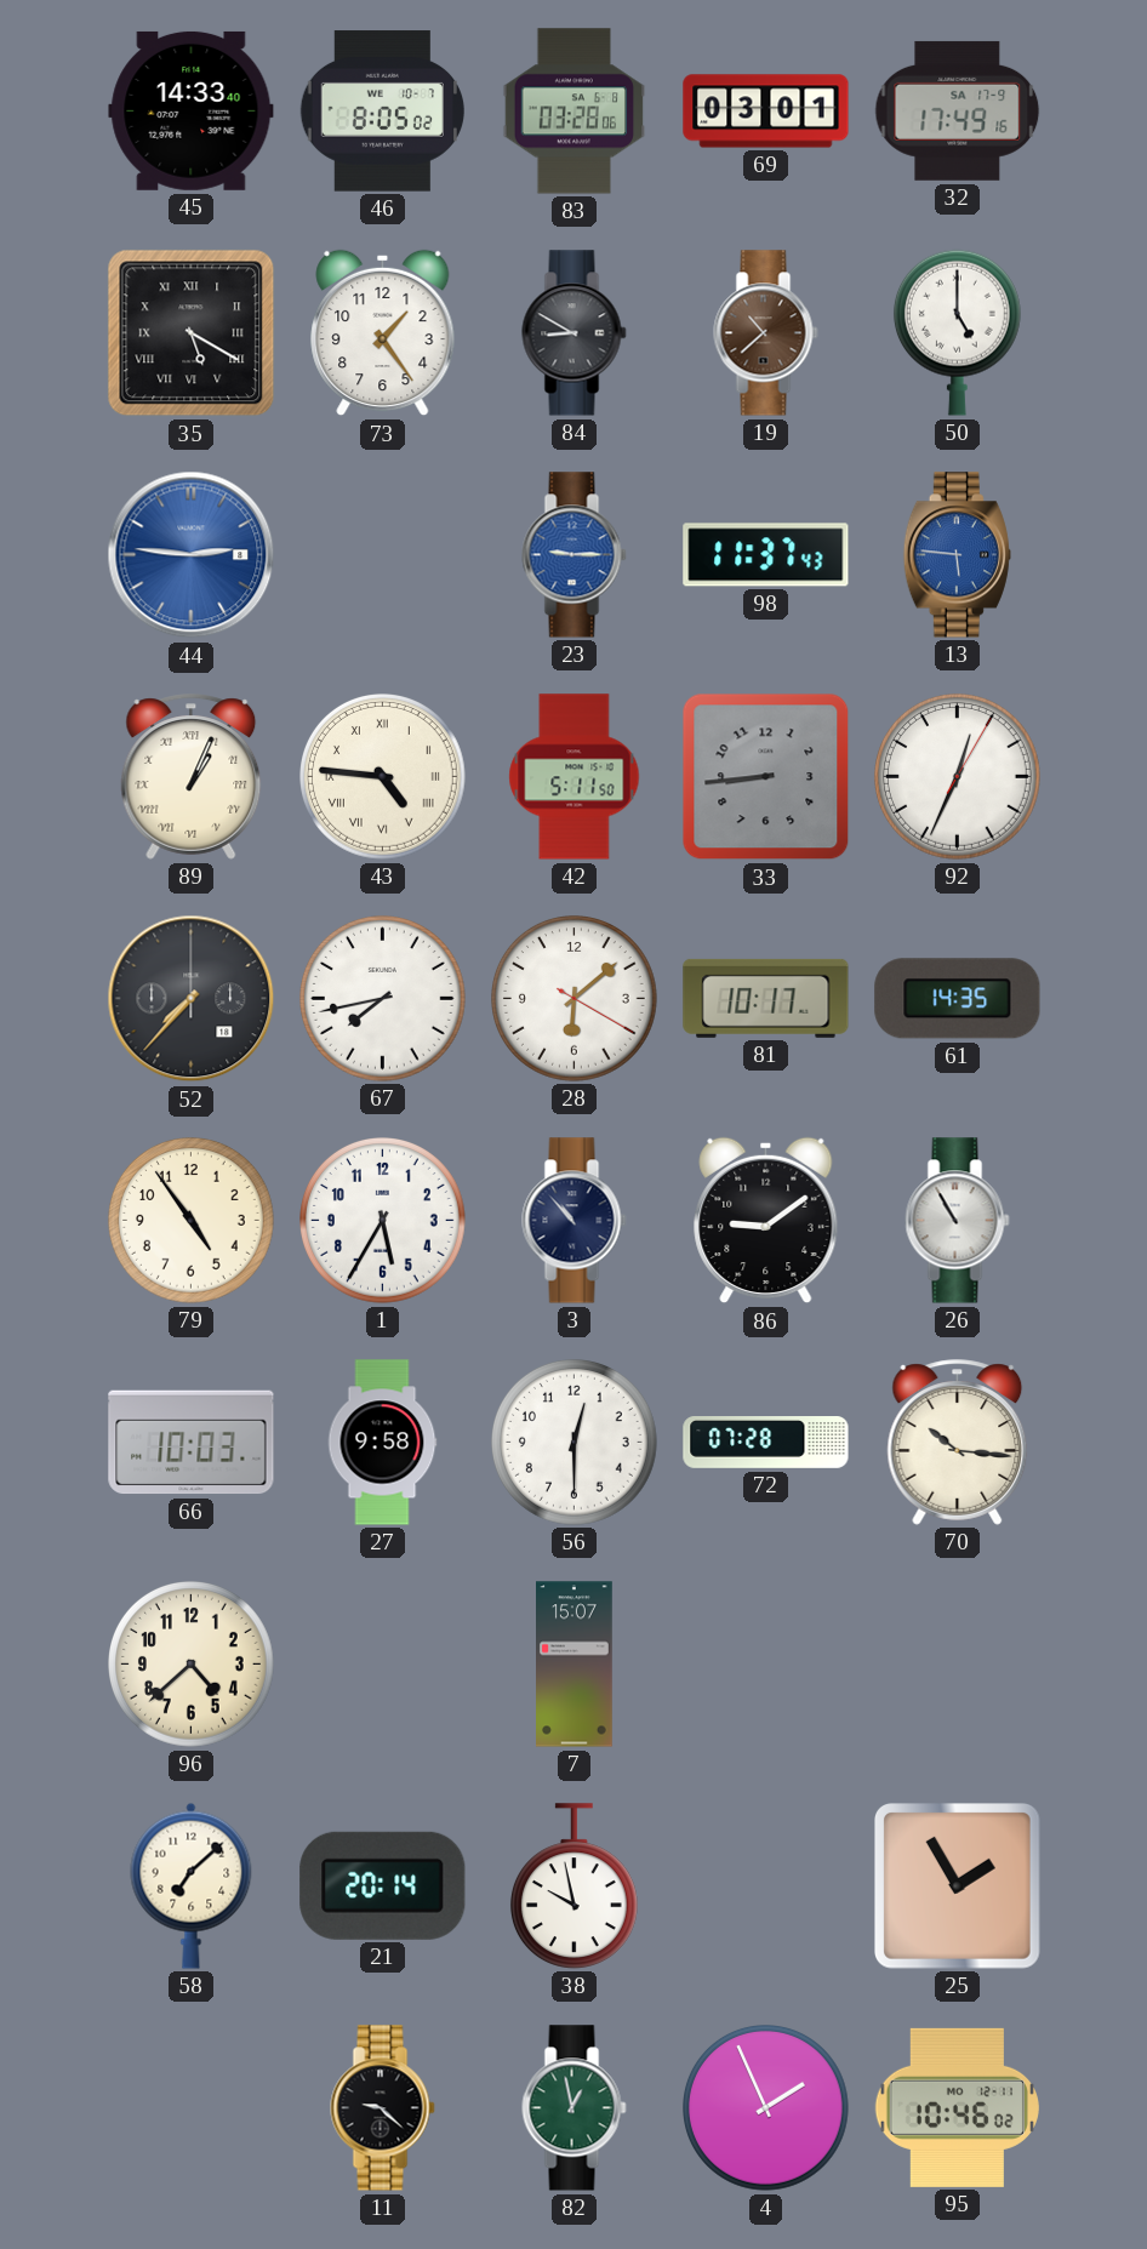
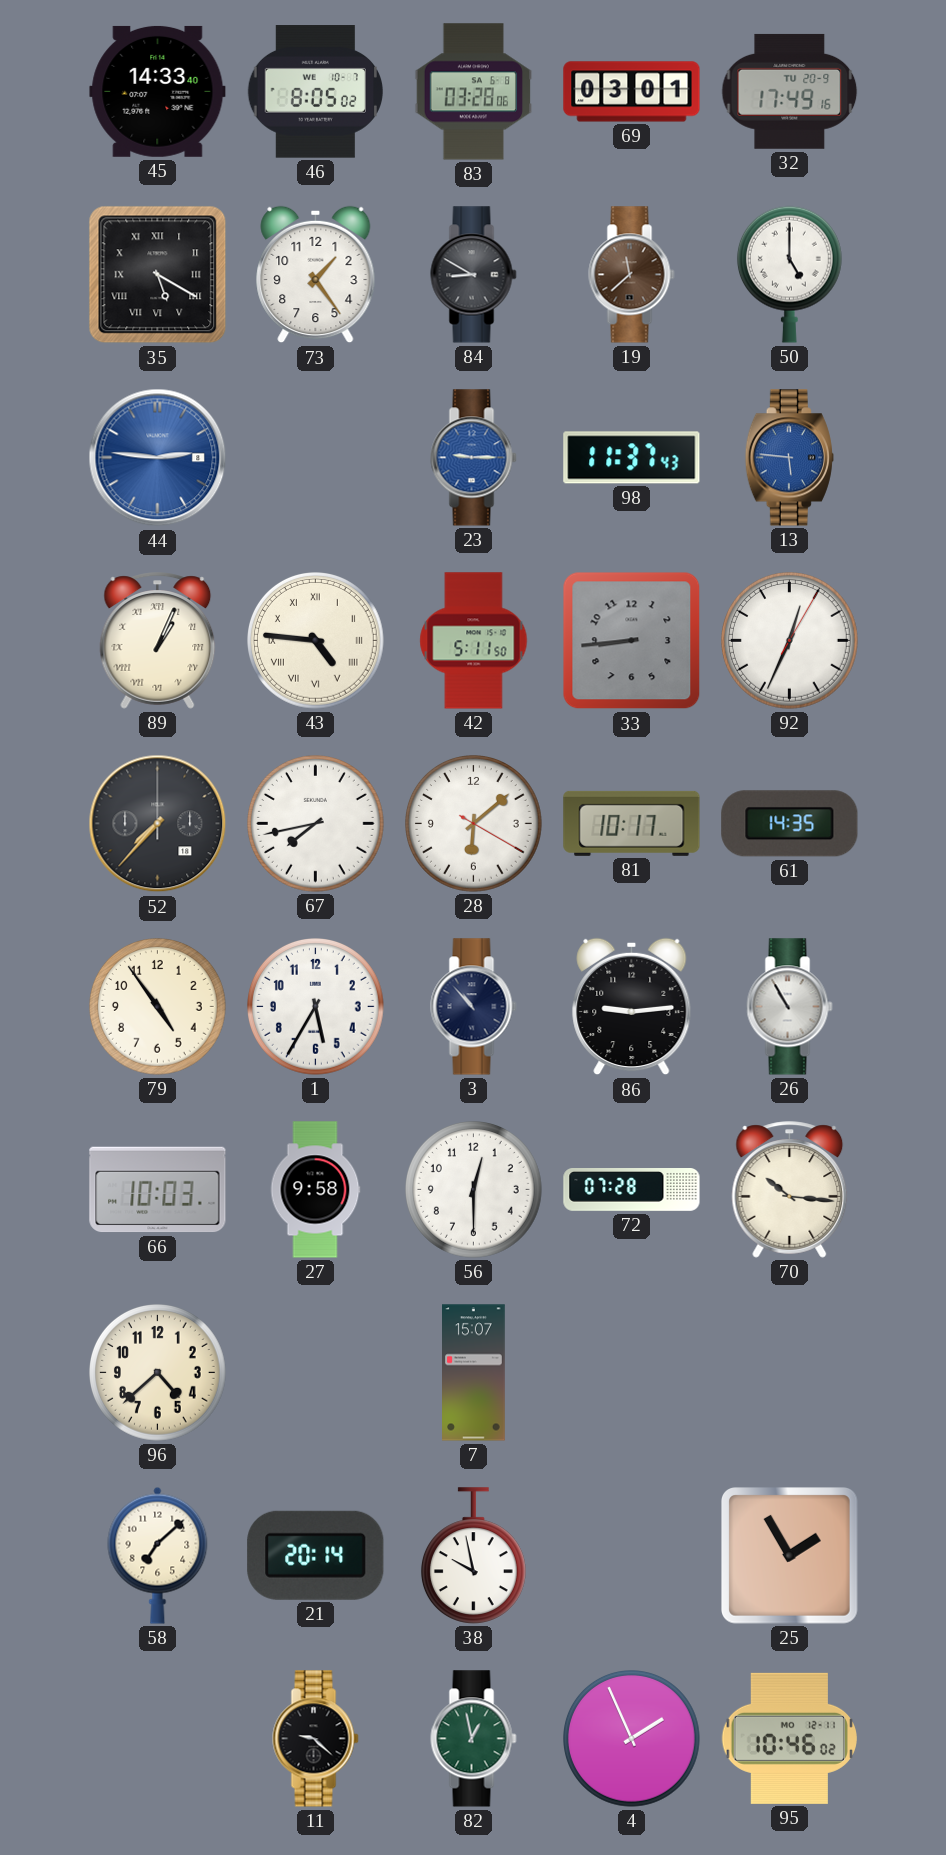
32 date: SA 17-9 -> TU 20-9
19: 10:38 -> 11:38
86: 9:09 -> 9:14
